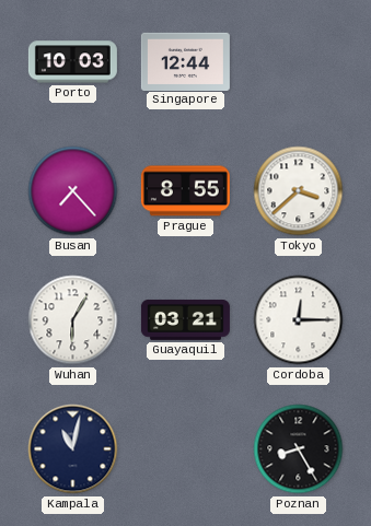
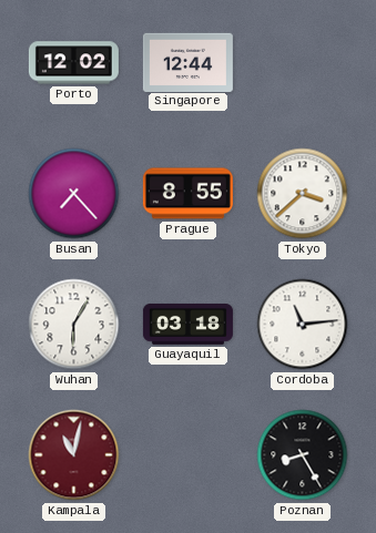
Porto: 10:03 -> 12:02
Guayaquil: 03:21 -> 03:18
Cordoba: 12:15 -> 11:14
Kampala dial: navy -> burgundy
